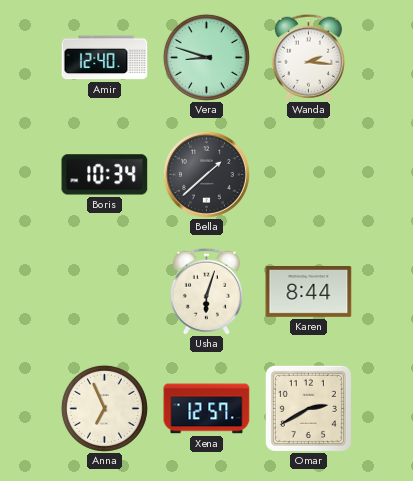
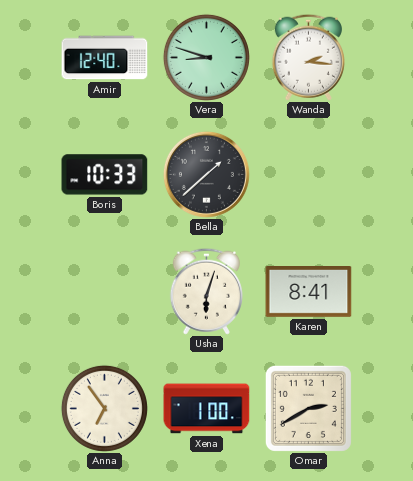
Boris: 10:34 -> 10:33
Karen: 8:44 -> 8:41
Anna: 6:56 -> 6:54
Xena: 12:57 -> 1:00
